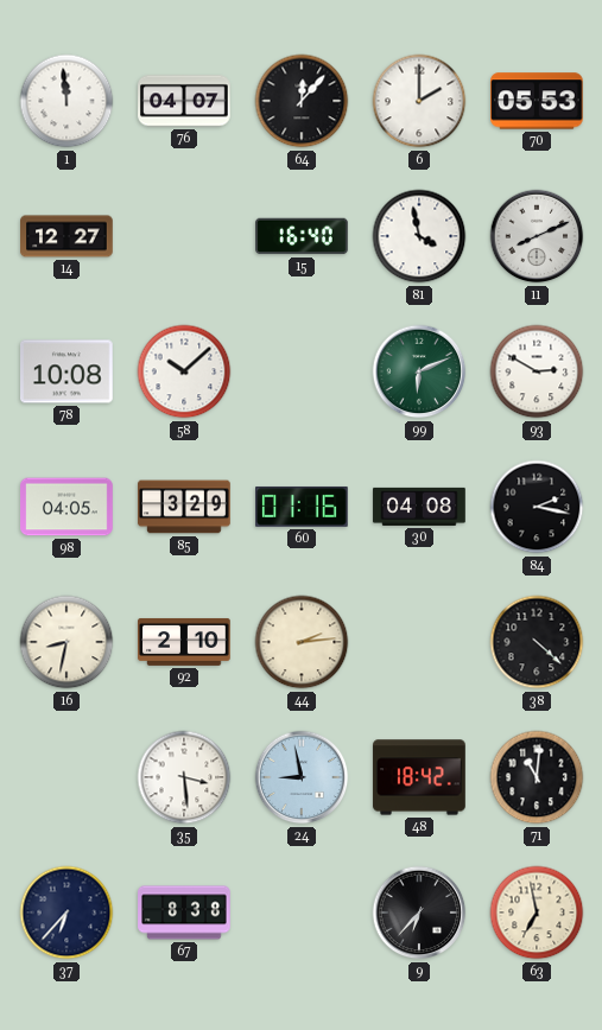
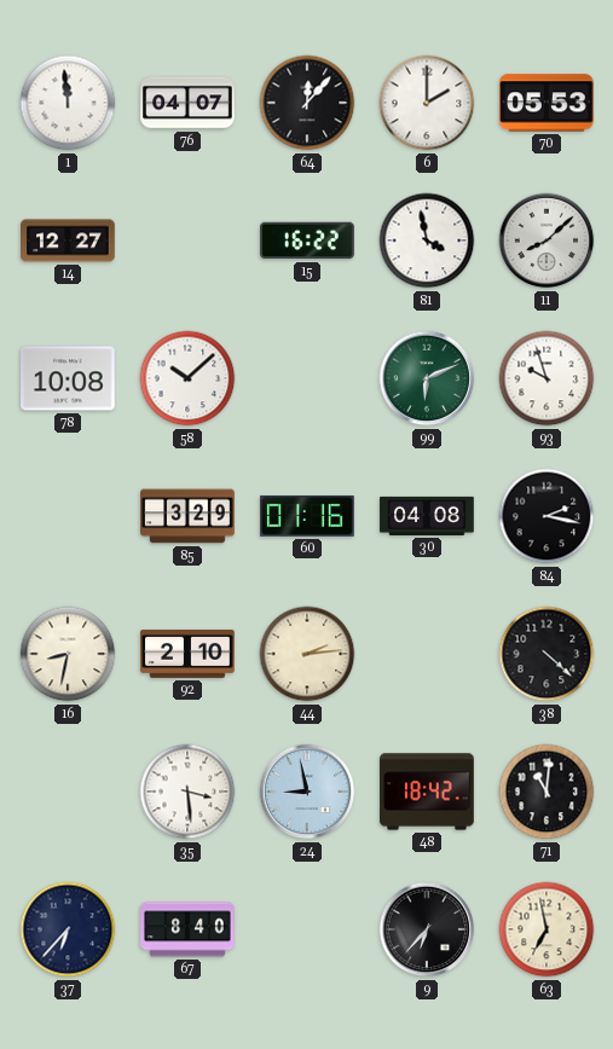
15: 16:40 -> 16:22
11: 8:11 -> 8:08
93: 2:50 -> 9:57
98: 04:05 -> none
67: 8:38 -> 8:40
